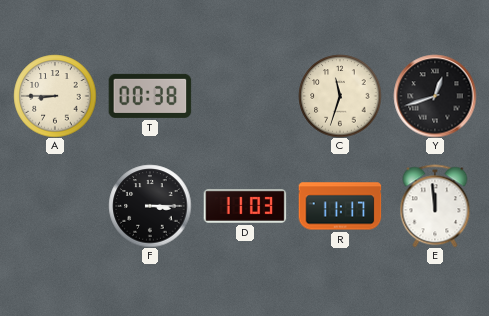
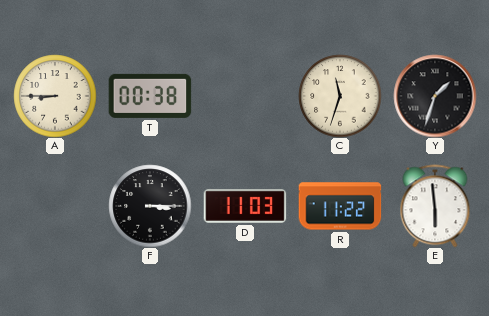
Y: 12:42 -> 1:33
R: 11:17 -> 11:22
E: 11:59 -> 5:59
